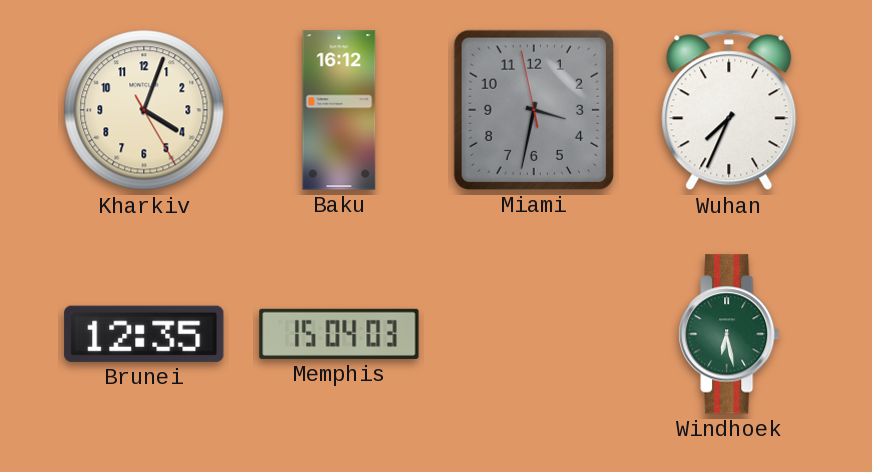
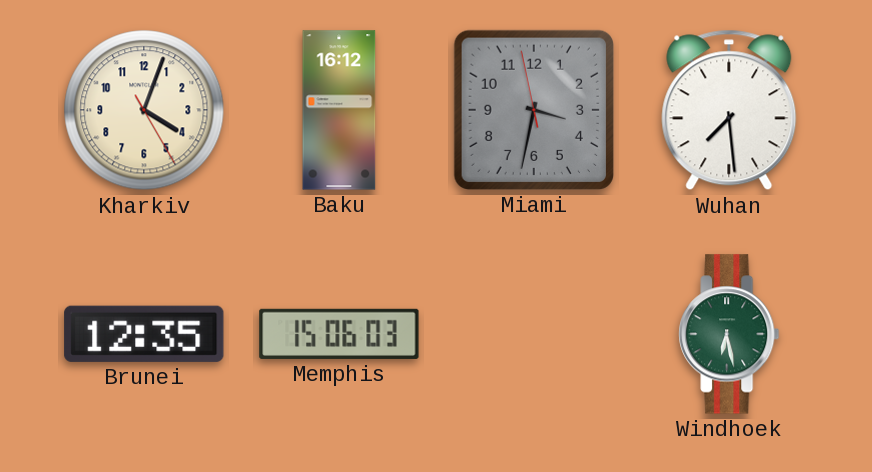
Wuhan: 7:34 -> 7:29
Memphis: 15:04 -> 15:06
